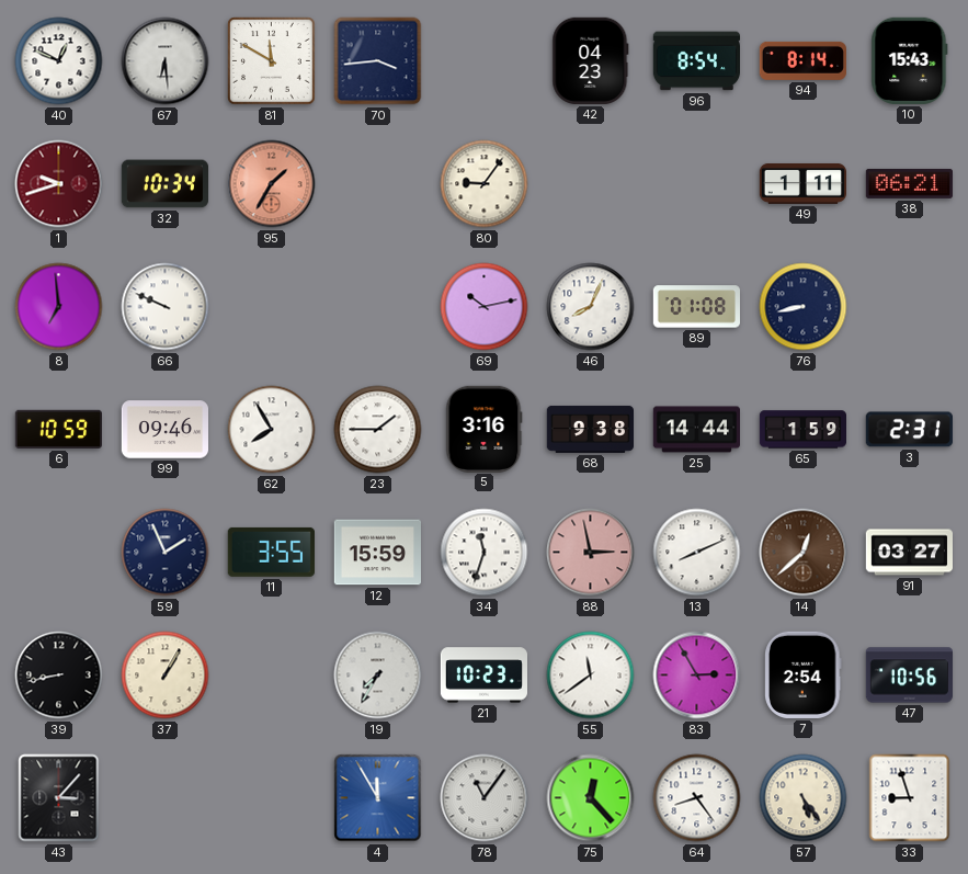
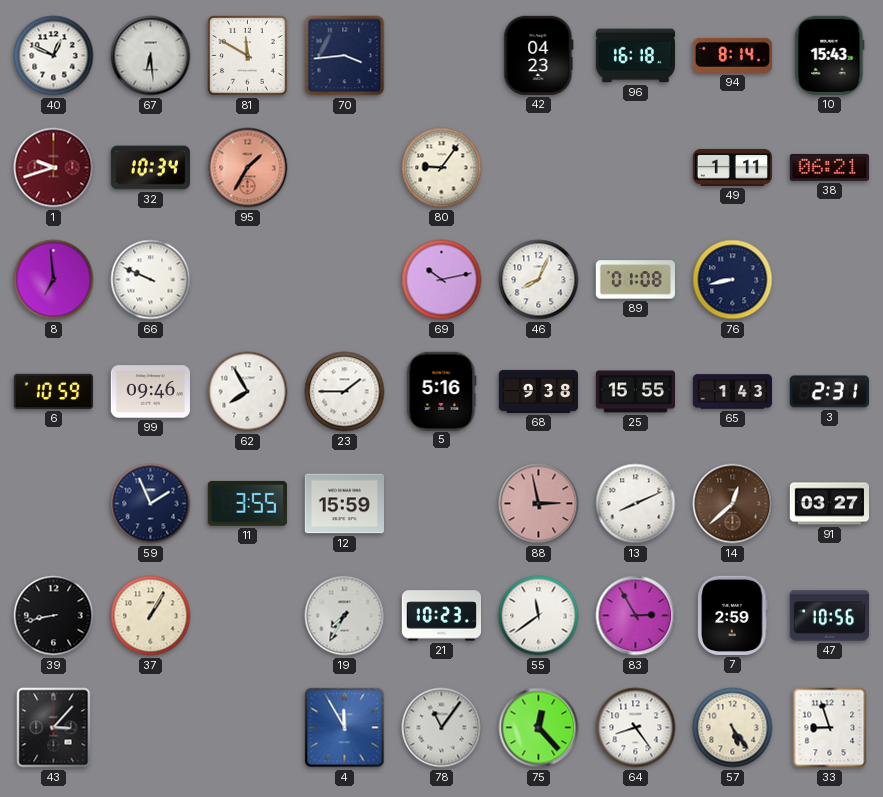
96: 8:54 -> 16:18
5: 3:16 -> 5:16
25: 14:44 -> 15:55
65: 1:59 -> 1:43
34: 11:33 -> none
7: 2:54 -> 2:59
